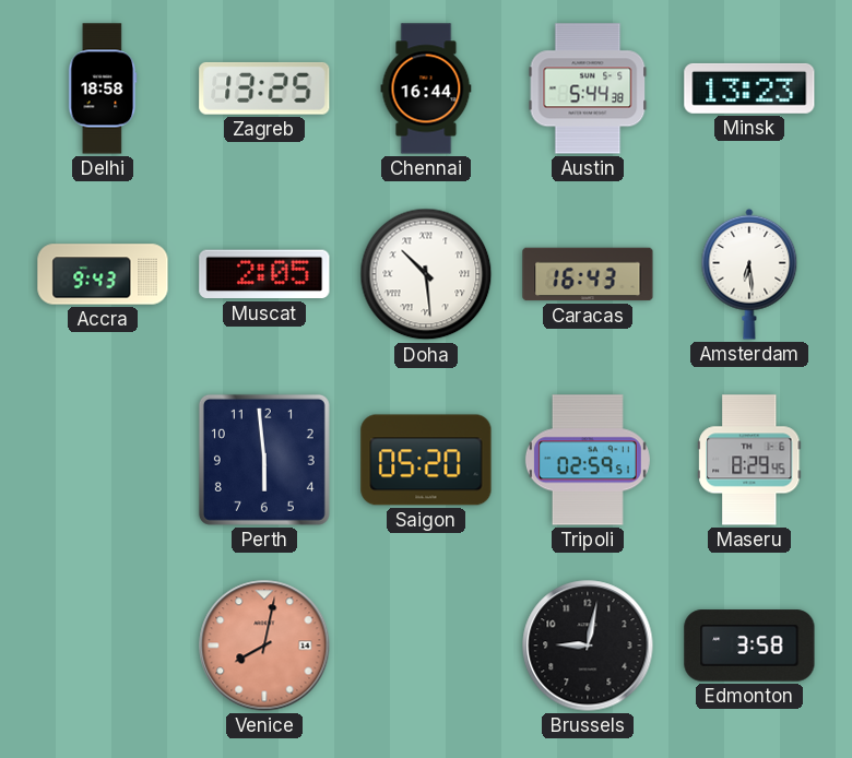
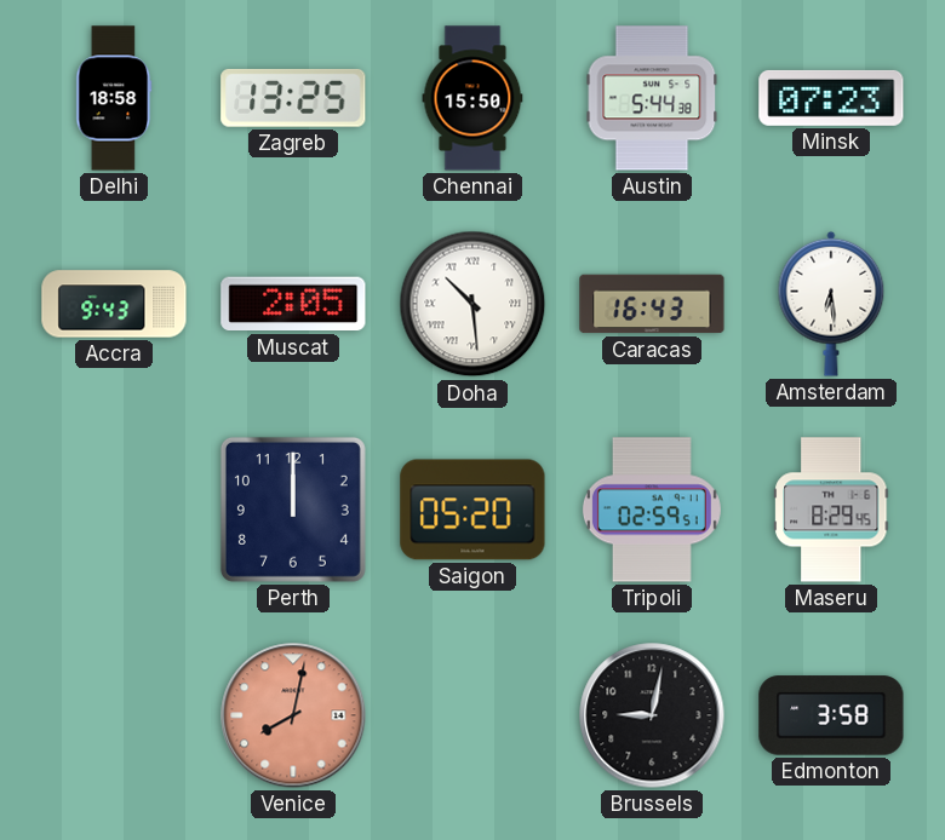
Chennai: 16:44 -> 15:50
Minsk: 13:23 -> 07:23
Perth: 5:59 -> 12:00
